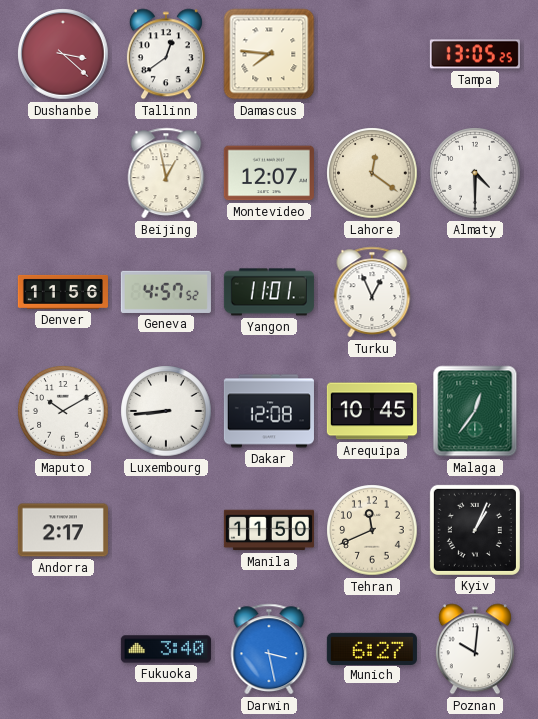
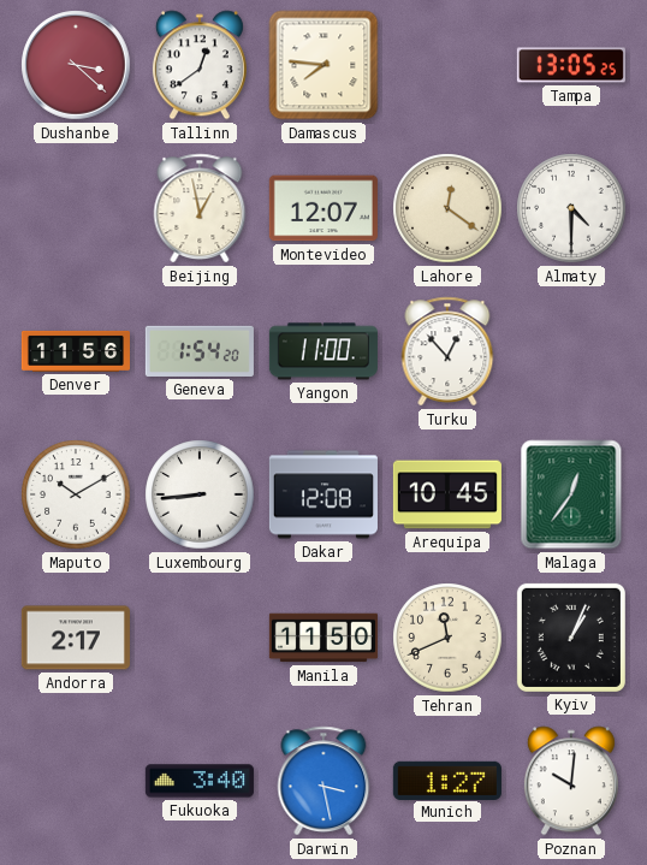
Geneva: 4:57 -> 1:54
Yangon: 11:01 -> 11:00
Turku: 12:56 -> 12:53
Munich: 6:27 -> 1:27
